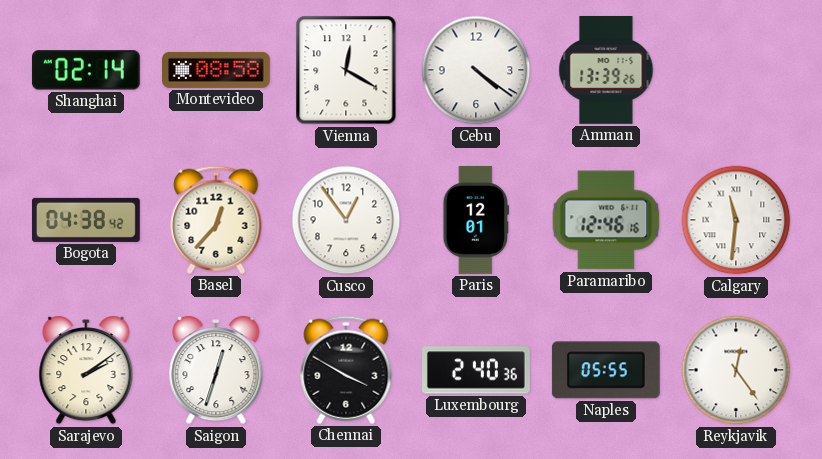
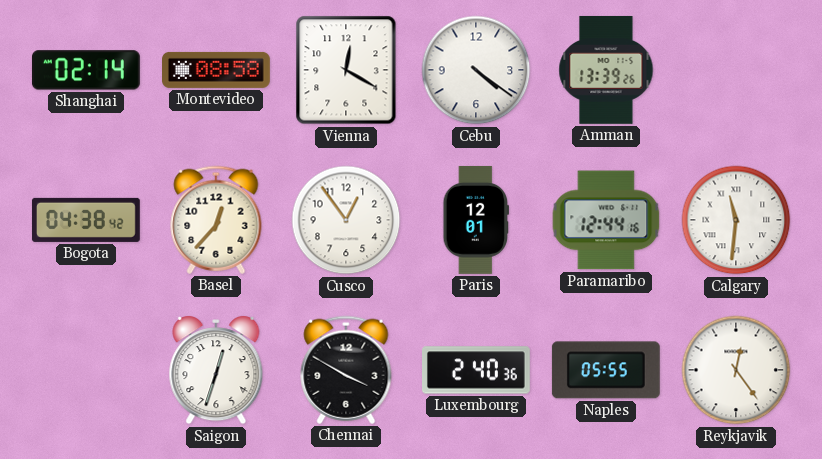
Paramaribo: 12:46 -> 12:44
Sarajevo: 2:09 -> none
